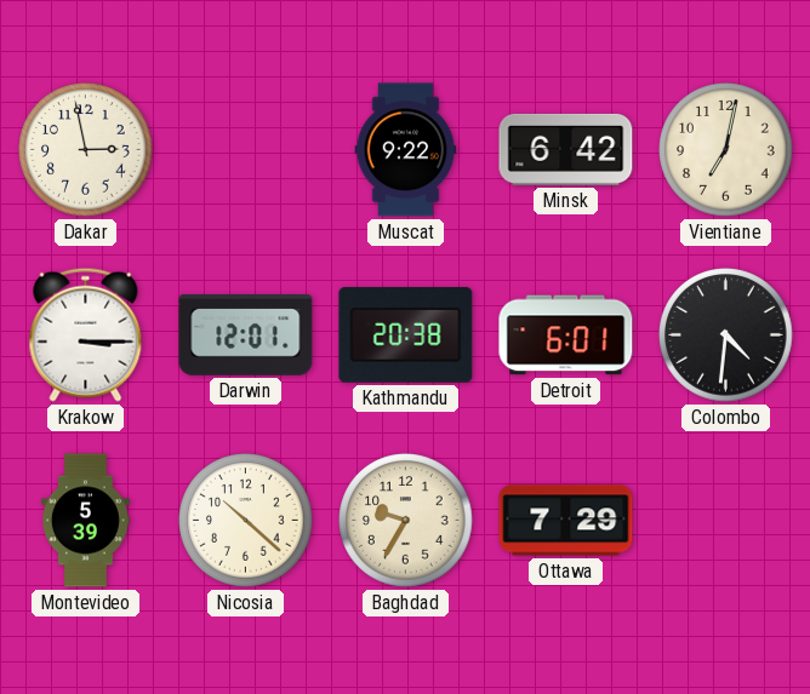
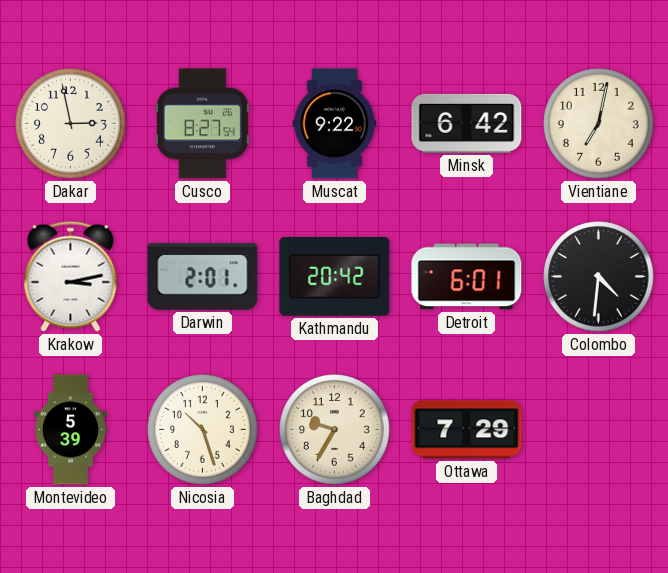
Cusco: none -> 8:27
Krakow: 3:15 -> 3:13
Darwin: 12:01 -> 2:01
Kathmandu: 20:38 -> 20:42
Nicosia: 10:22 -> 10:27
